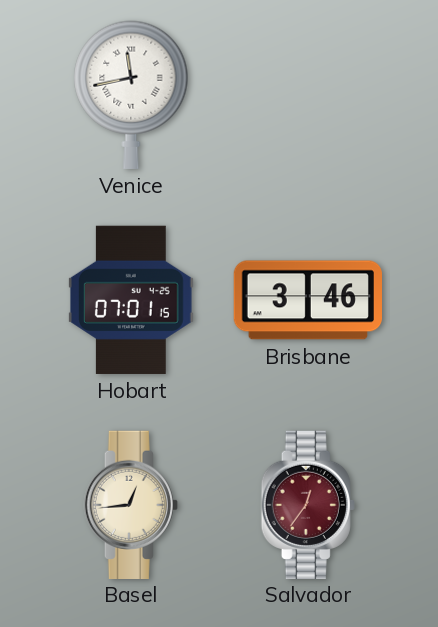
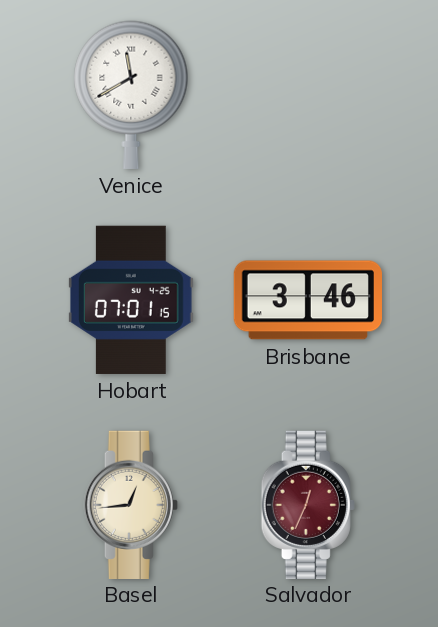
Venice: 11:43 -> 11:40
Salvador: 12:36 -> 12:34
